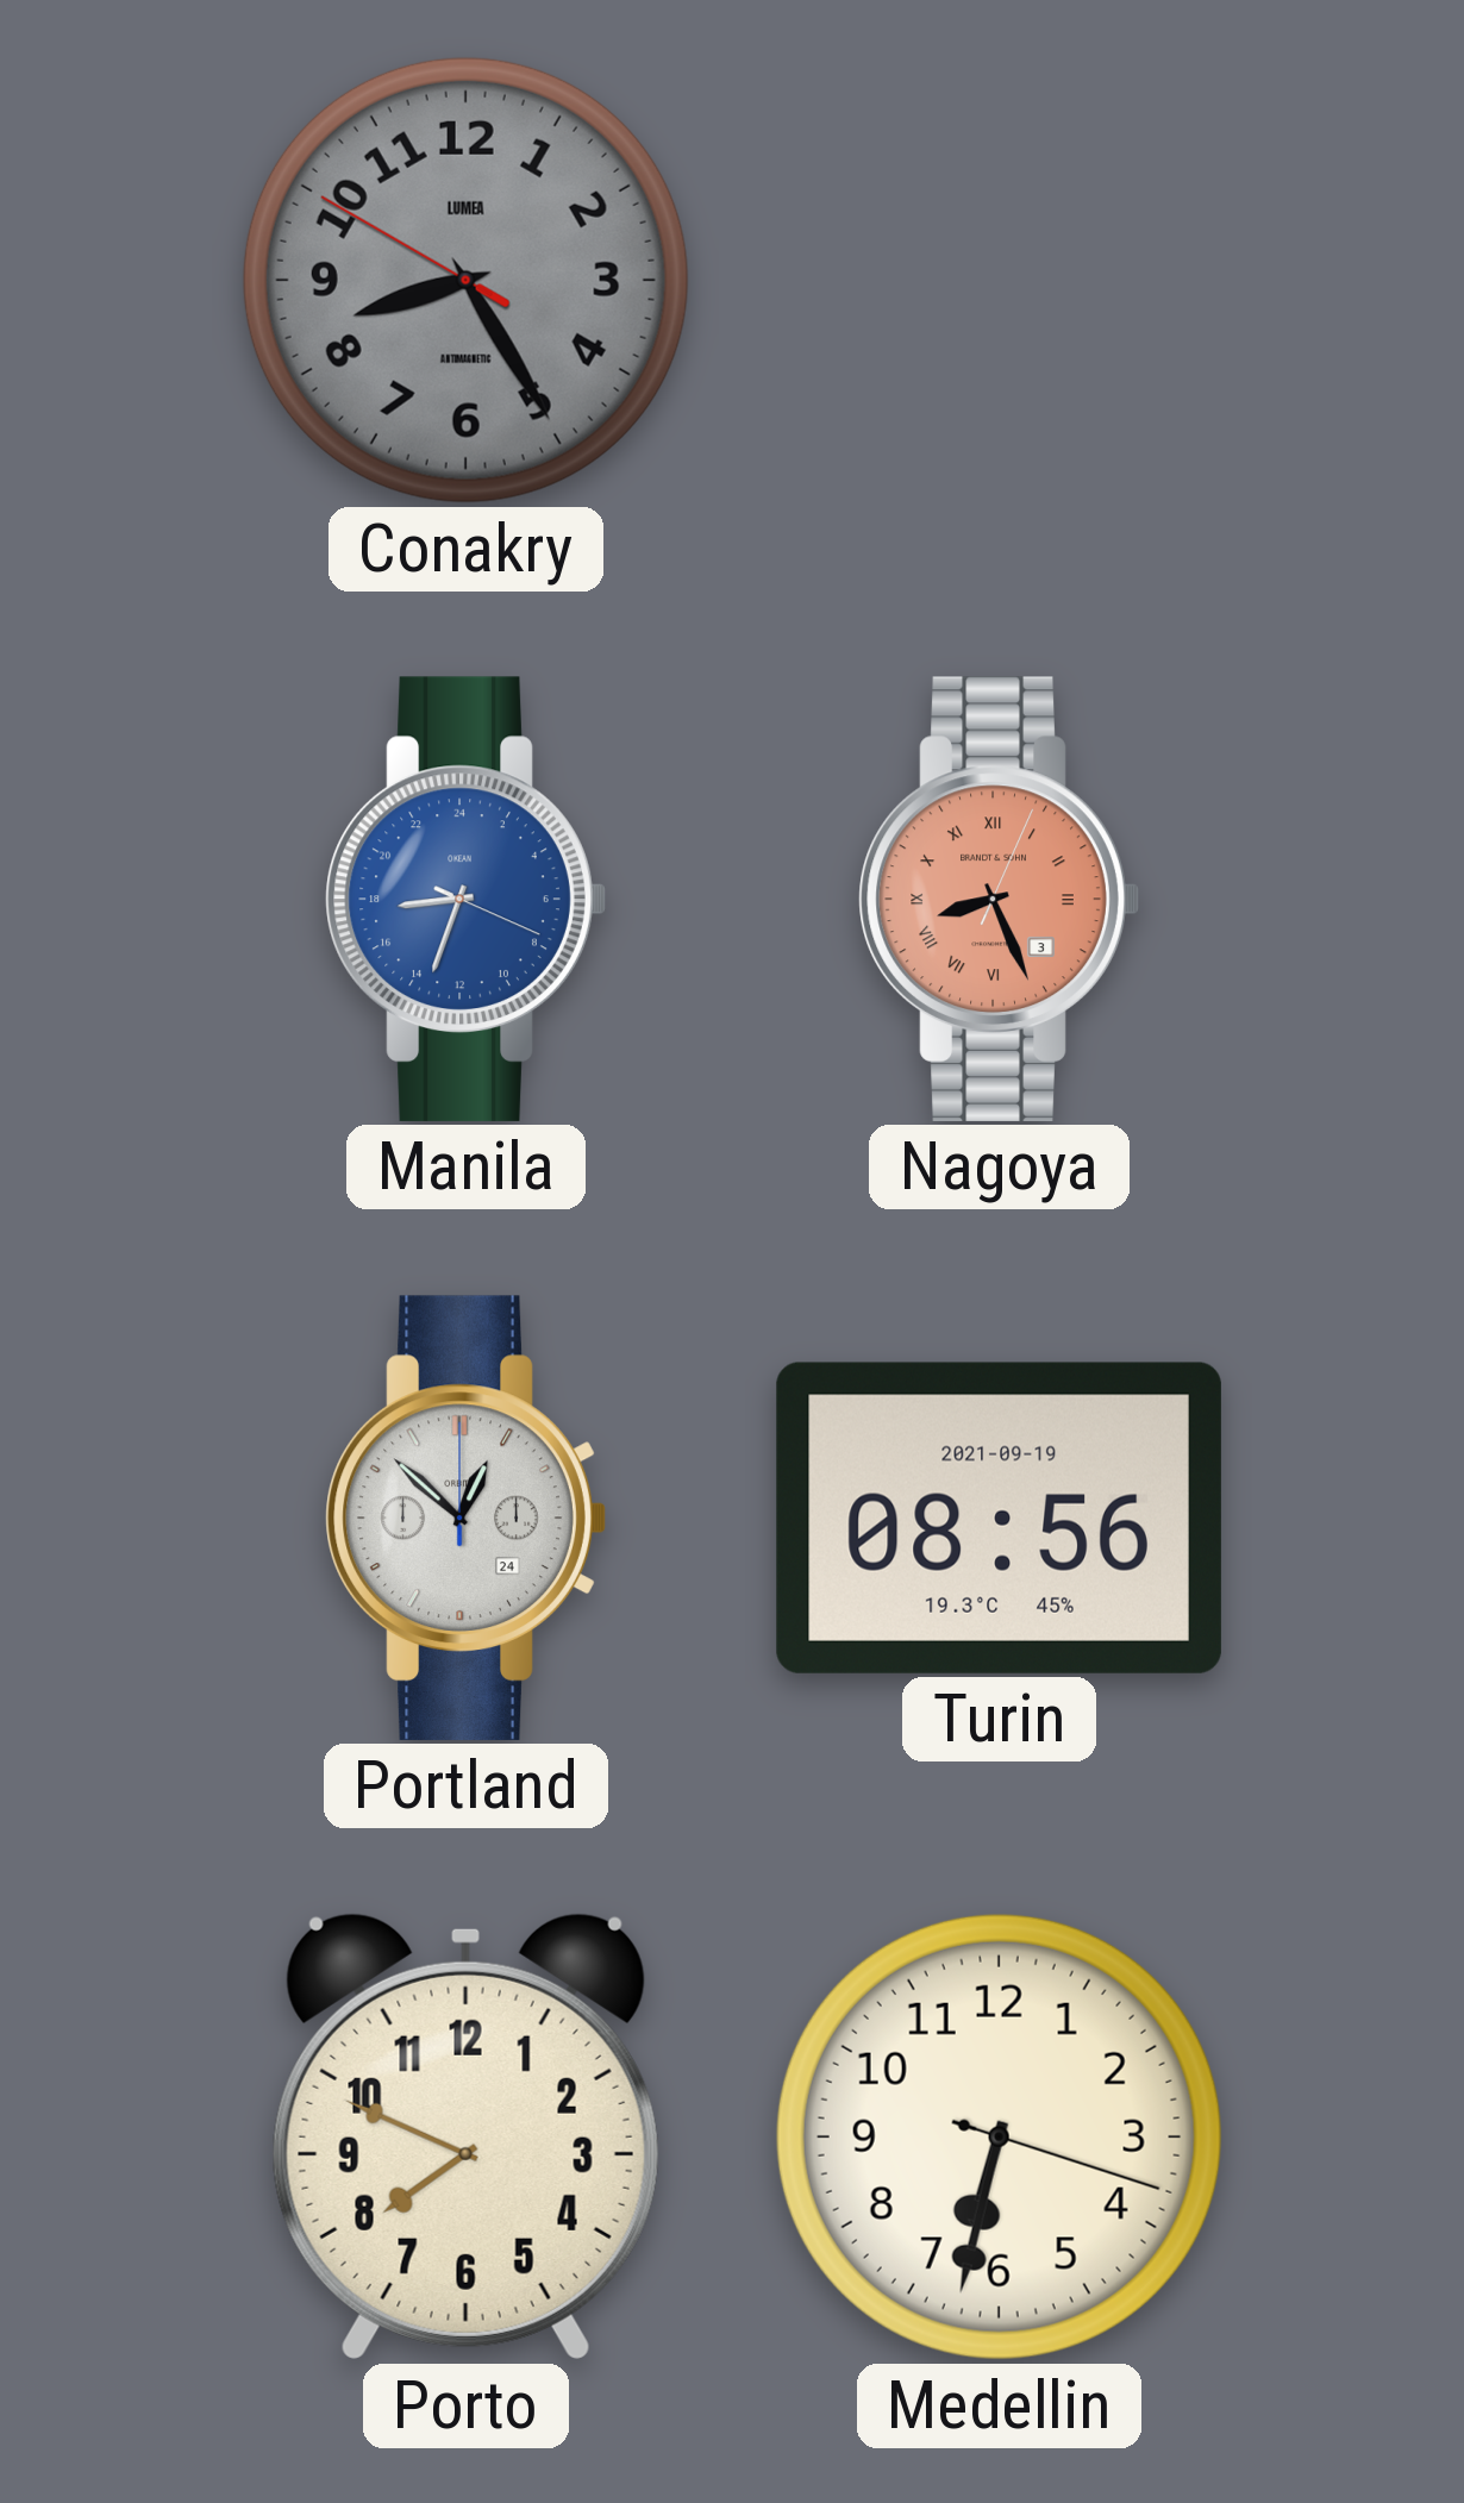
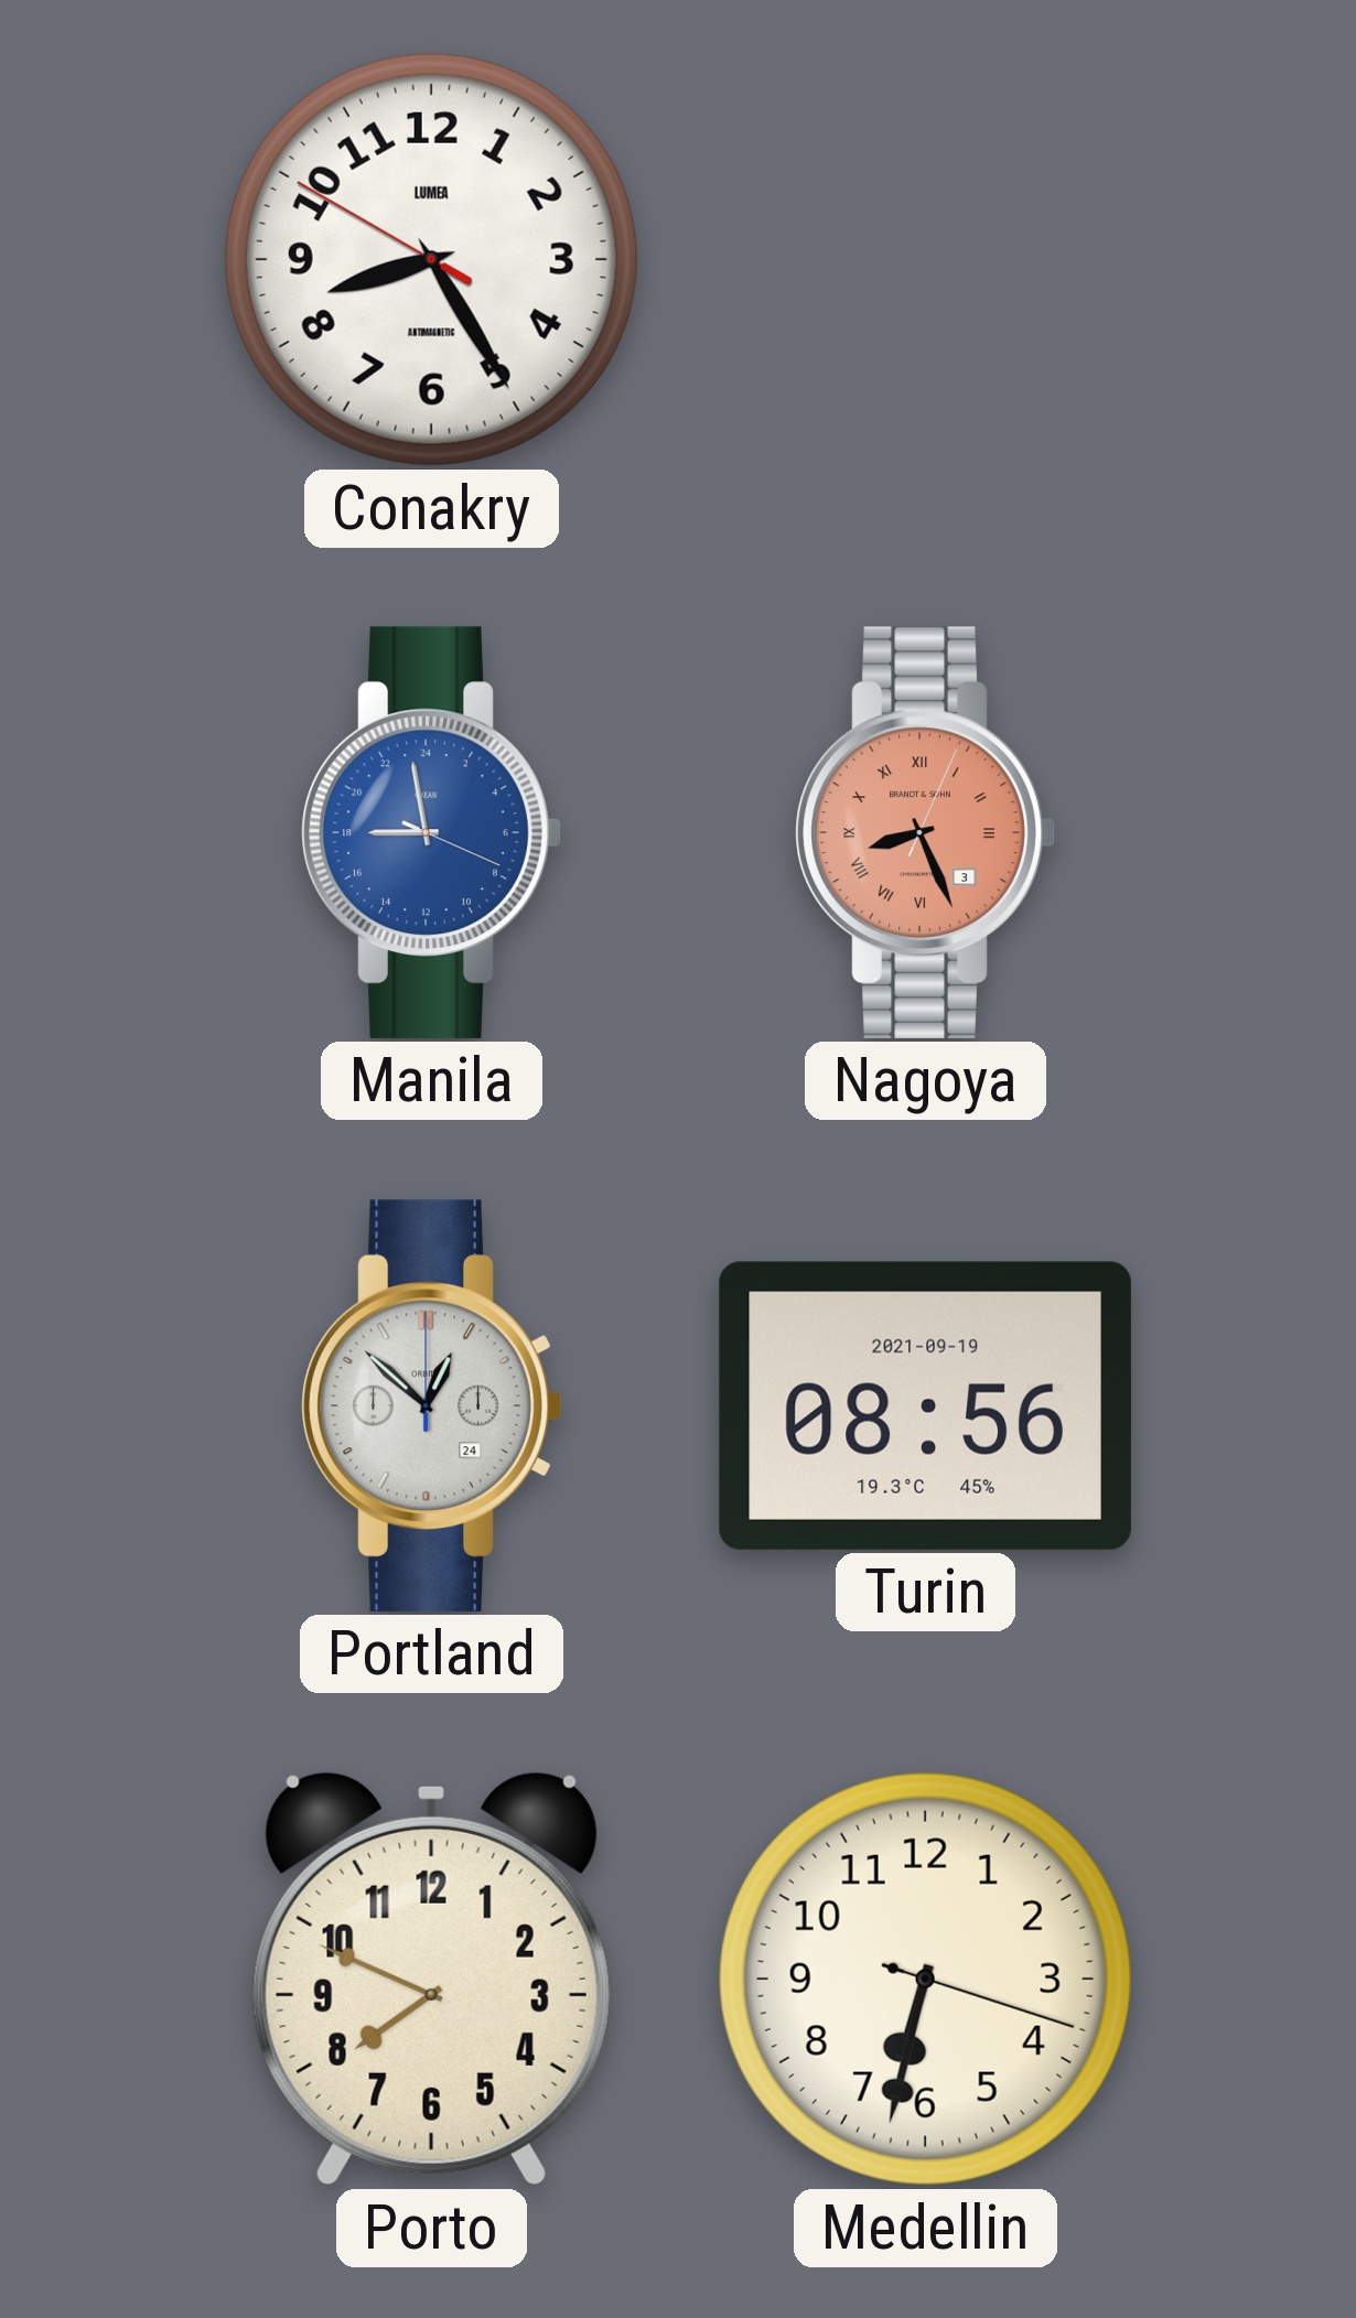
Conakry dial: grey -> white
Manila: 17:33 -> 17:58
